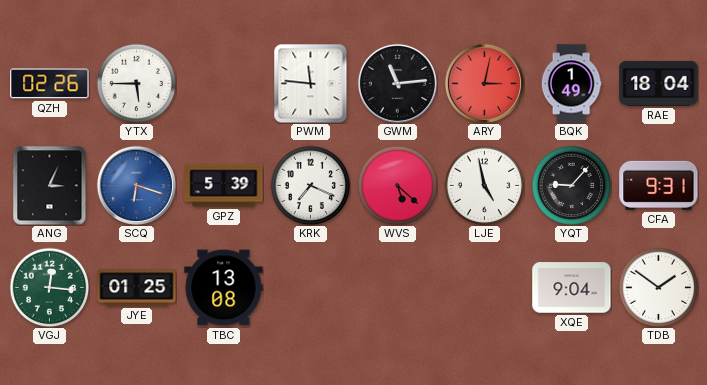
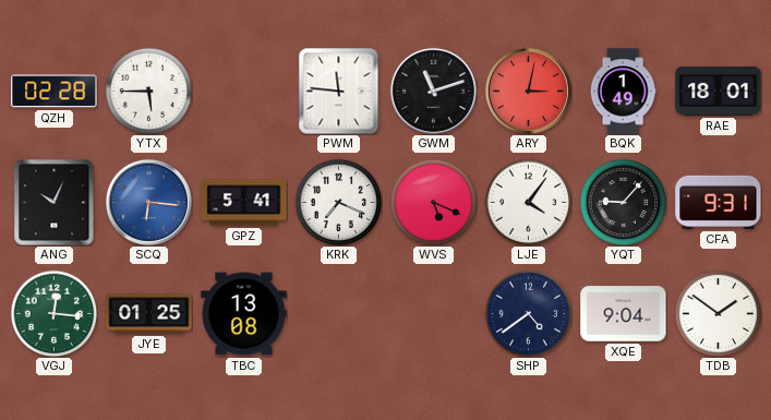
QZH: 02:26 -> 02:28
GWM: 11:14 -> 11:12
RAE: 18:04 -> 18:01
ANG: 3:04 -> 10:04
SCQ: 6:18 -> 6:16
GPZ: 5:39 -> 5:41
WVS: 5:22 -> 5:19
LJE: 4:58 -> 4:06
SHP: none -> 4:39
